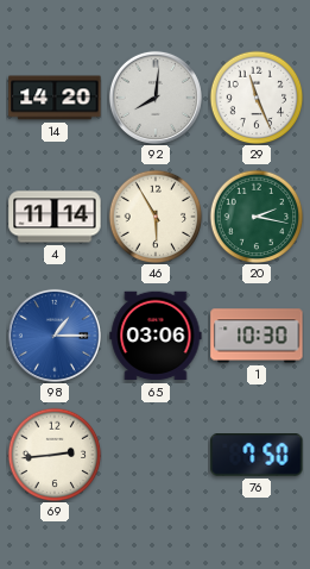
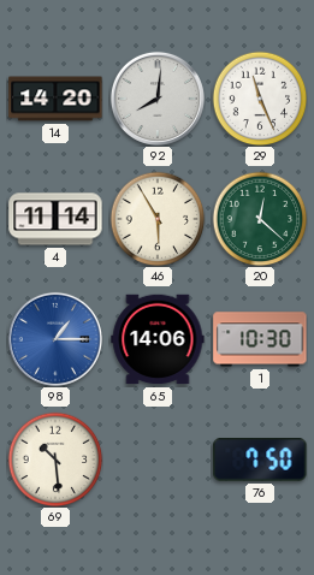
20: 2:17 -> 12:22
65: 03:06 -> 14:06
69: 2:44 -> 10:29
